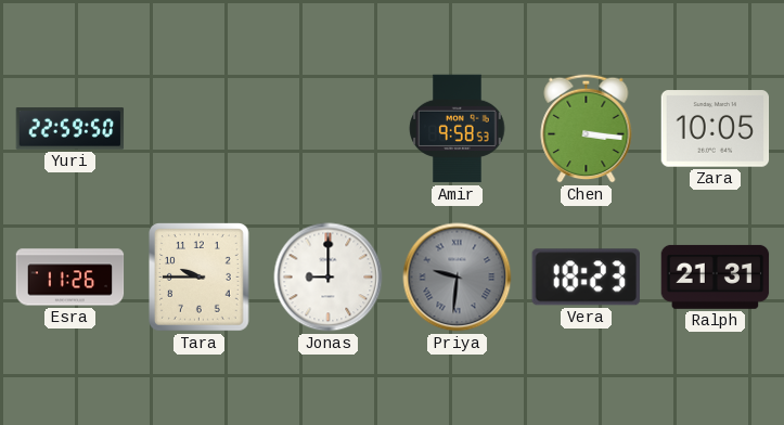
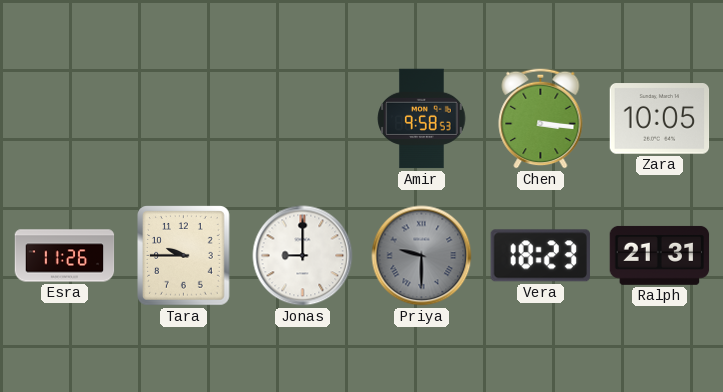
Yuri: 22:59 -> none
Priya: 9:31 -> 9:30
